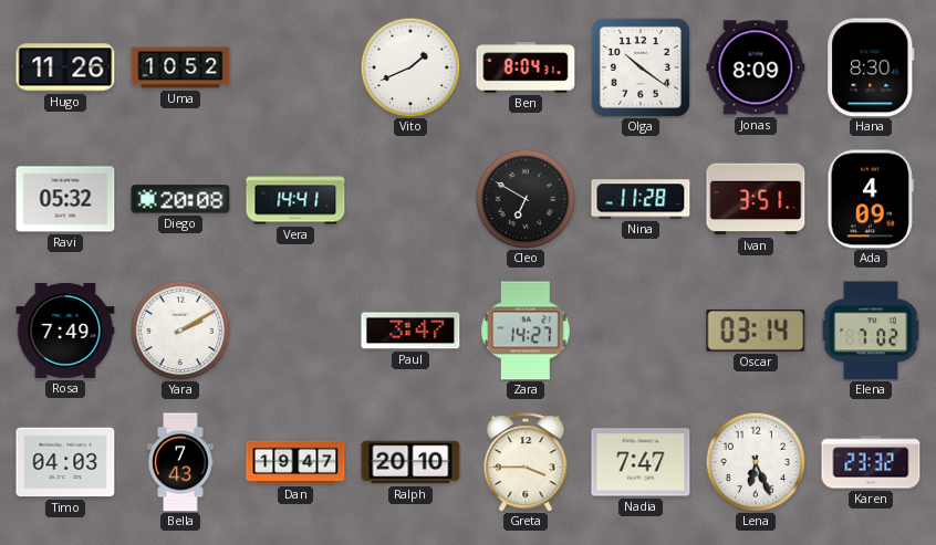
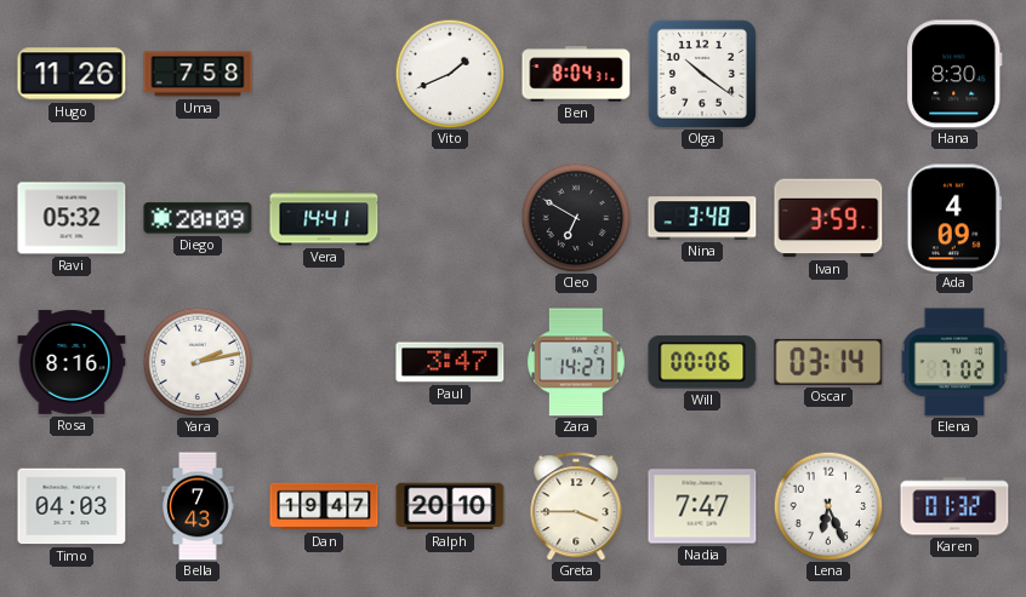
Uma: 10:52 -> 7:58
Jonas: 8:09 -> none
Diego: 20:08 -> 20:09
Nina: 11:28 -> 3:48
Ivan: 3:51 -> 3:59
Rosa: 7:49 -> 8:16
Yara: 2:10 -> 2:13
Will: none -> 00:06
Karen: 23:32 -> 01:32
